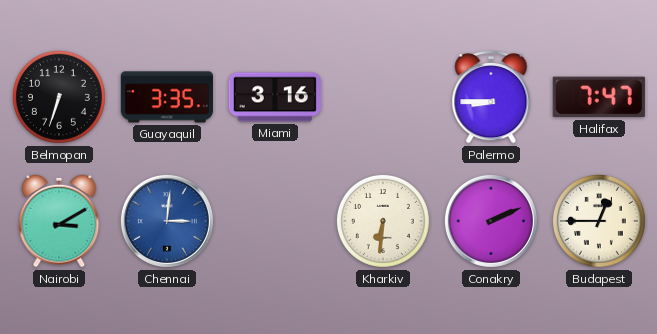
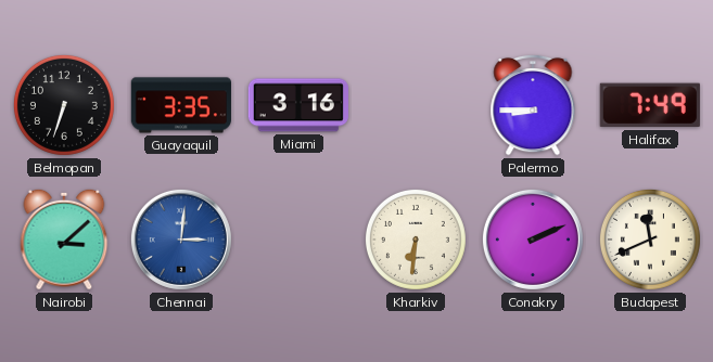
Halifax: 7:47 -> 7:49
Nairobi: 3:10 -> 3:08
Budapest: 12:45 -> 11:41
